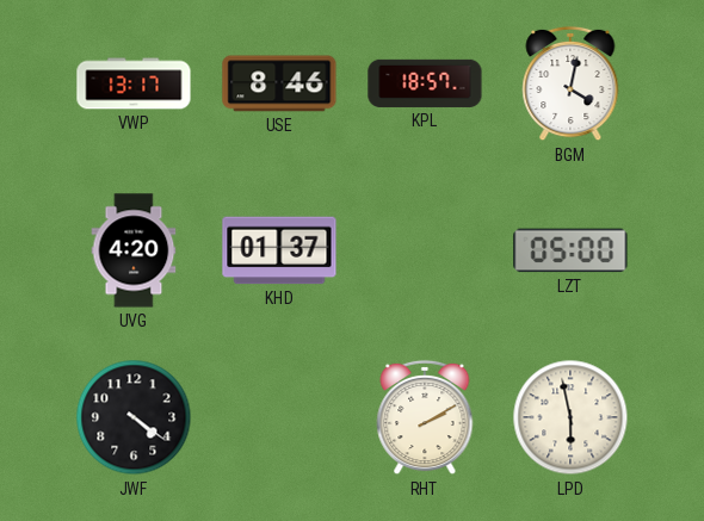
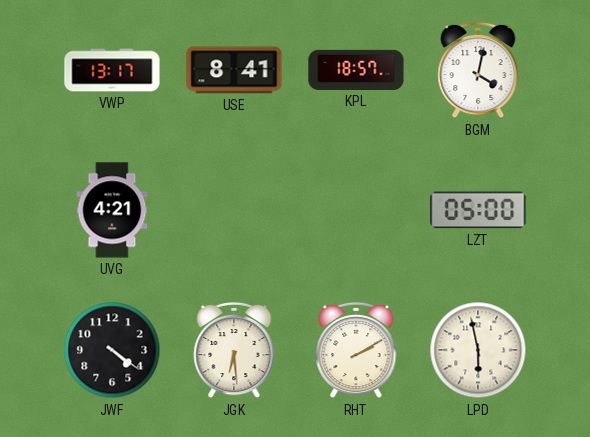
USE: 8:46 -> 8:41
UVG: 4:20 -> 4:21
KHD: 01:37 -> none
JGK: none -> 6:29
